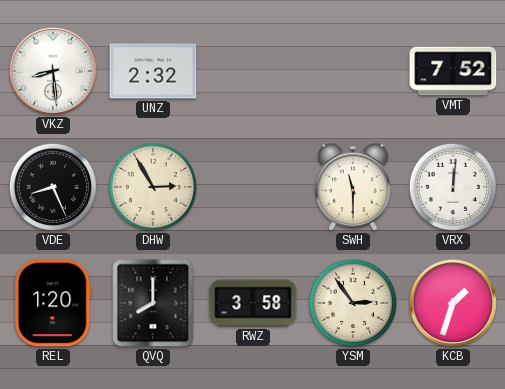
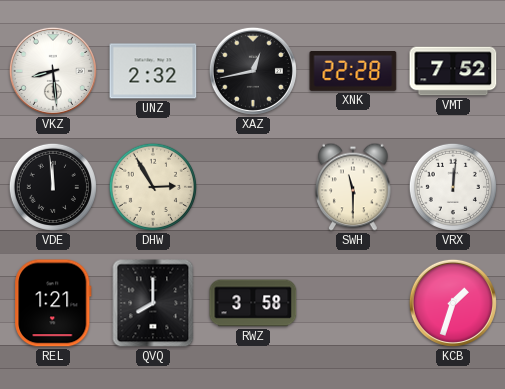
XAZ: none -> 12:43
XNK: none -> 22:28
VDE: 8:26 -> 11:59
REL: 1:20 -> 1:21
YSM: 2:54 -> none
